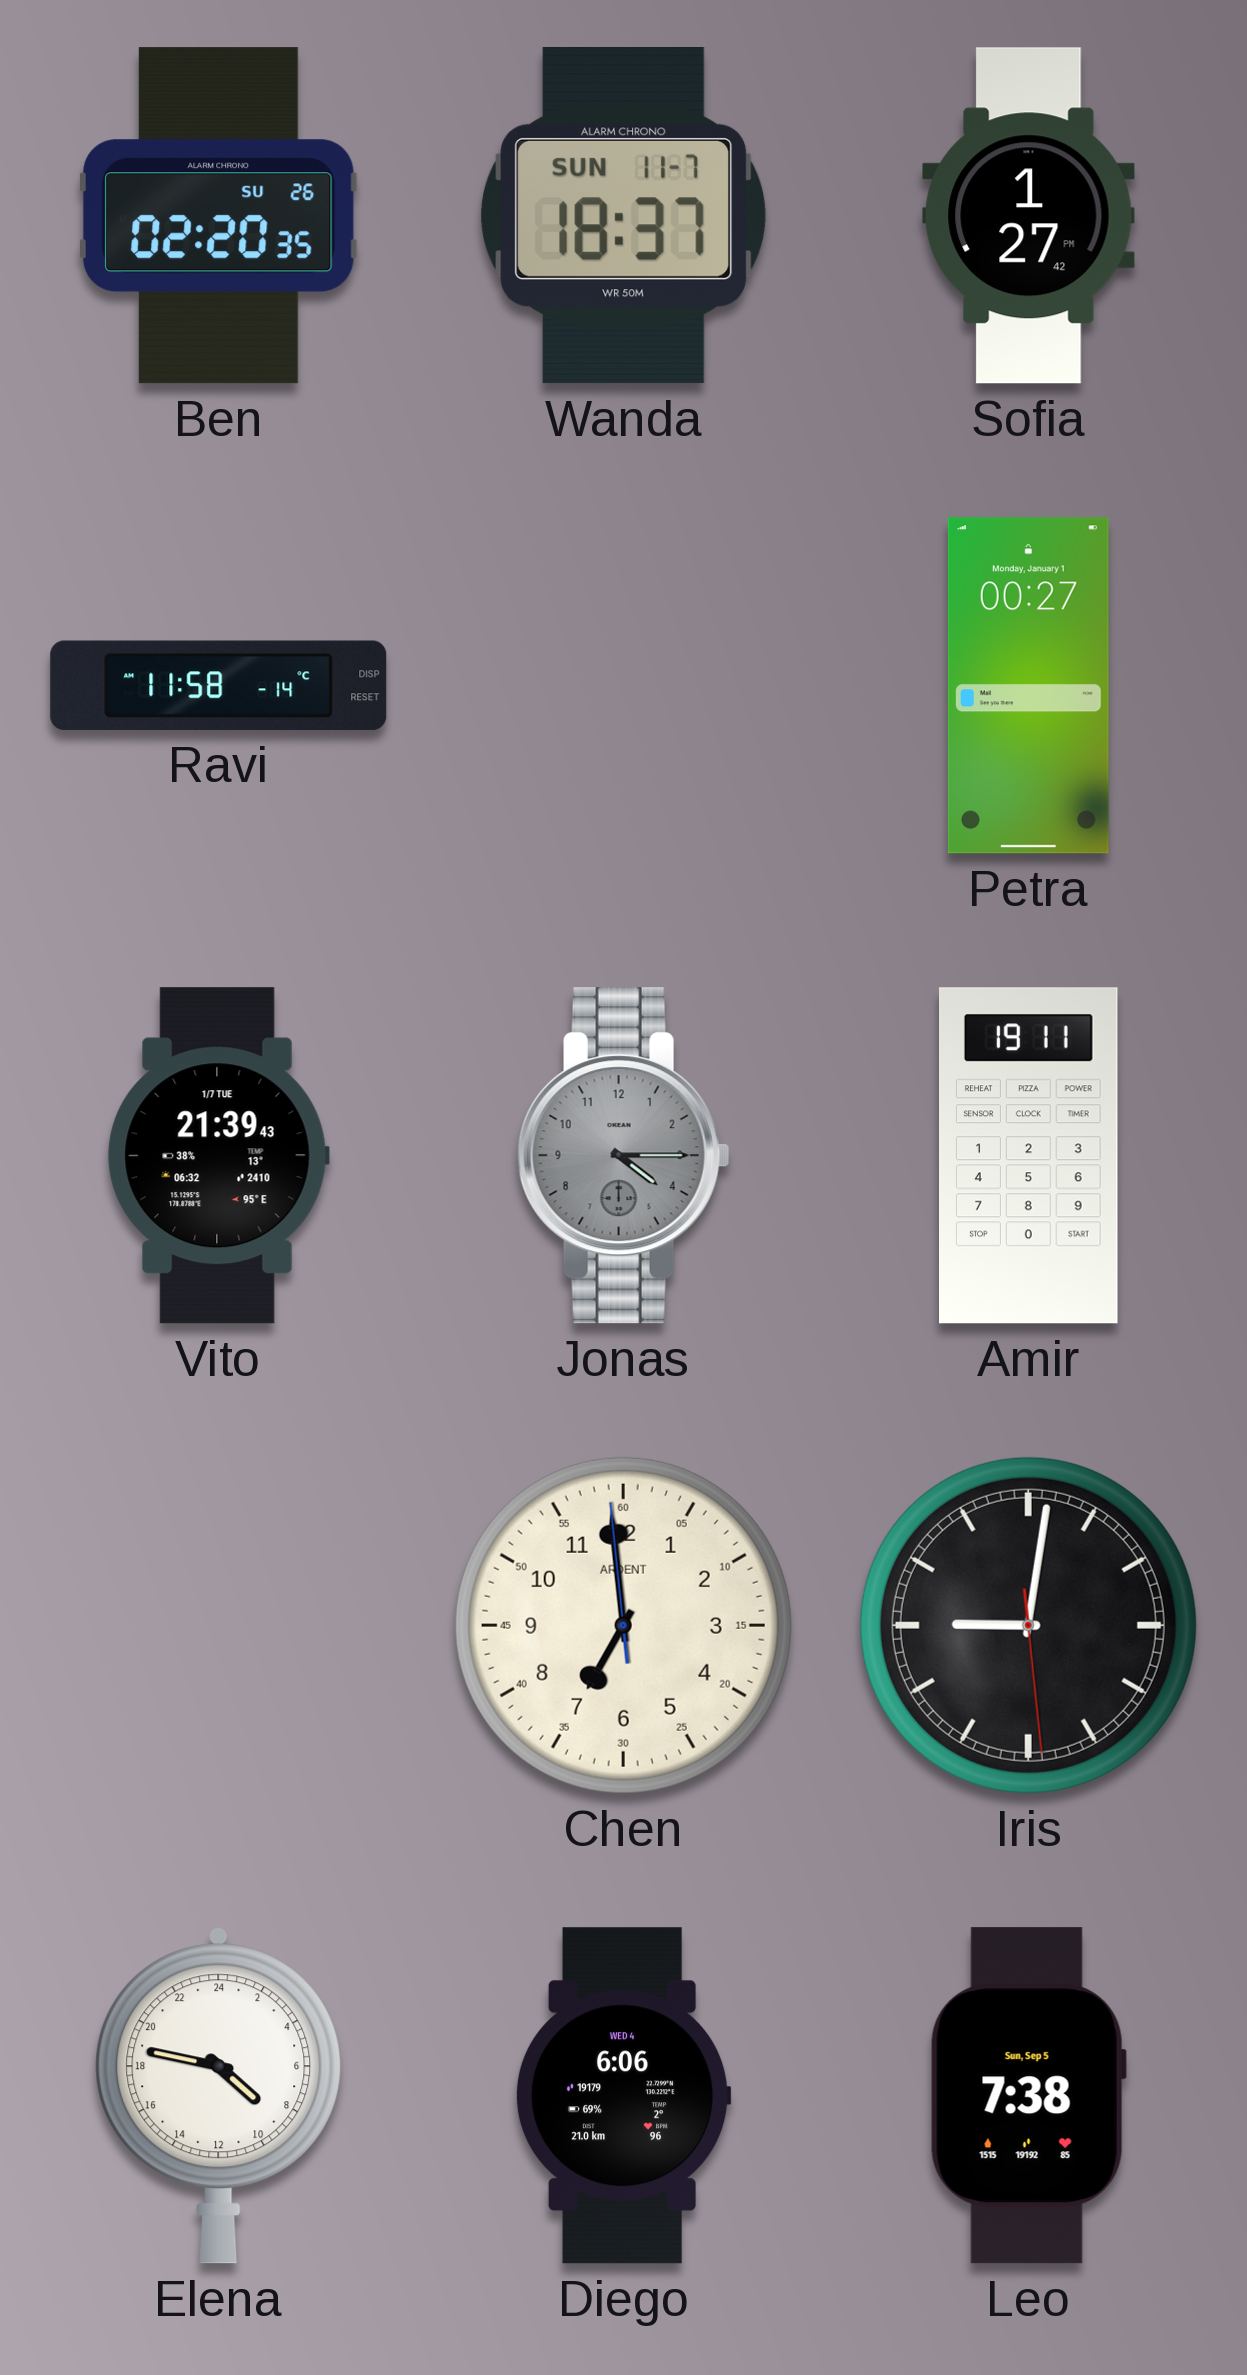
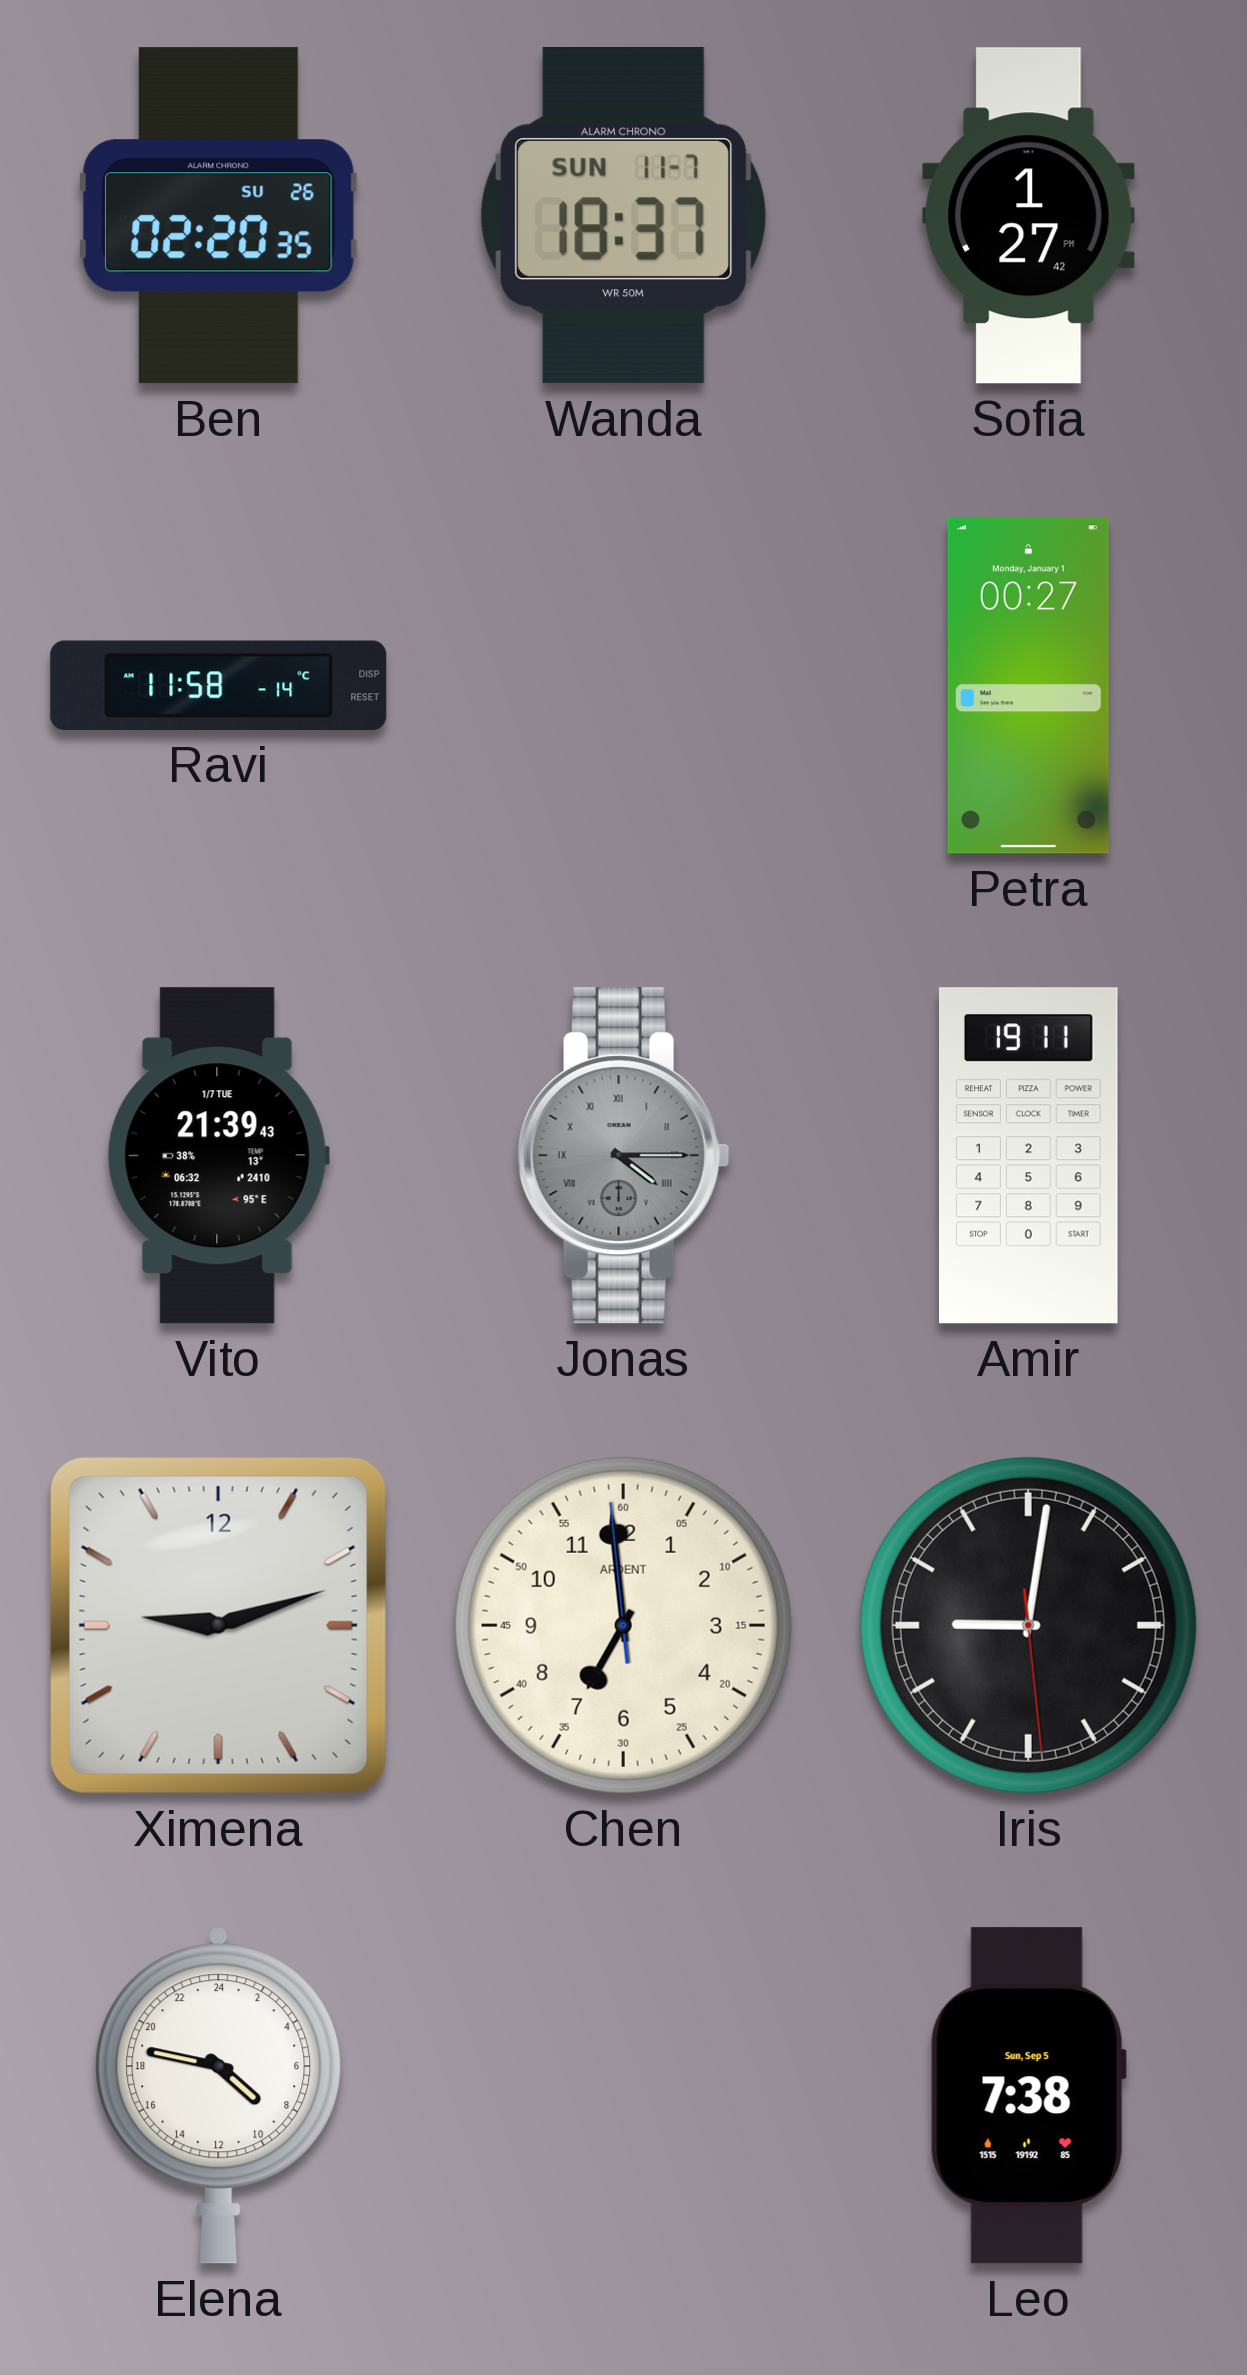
Jonas numerals: Arabic -> Roman
Ximena: none -> 9:12
Diego: 6:06 -> none
